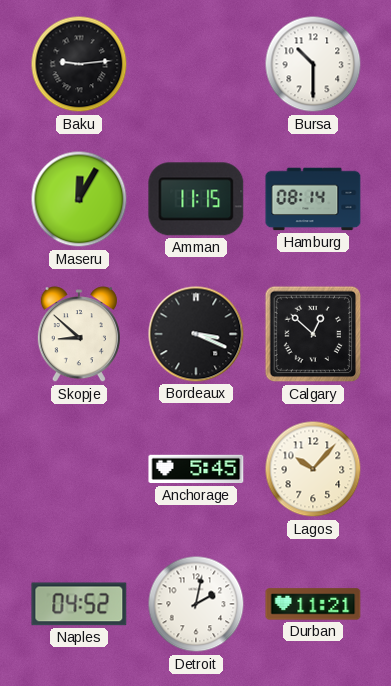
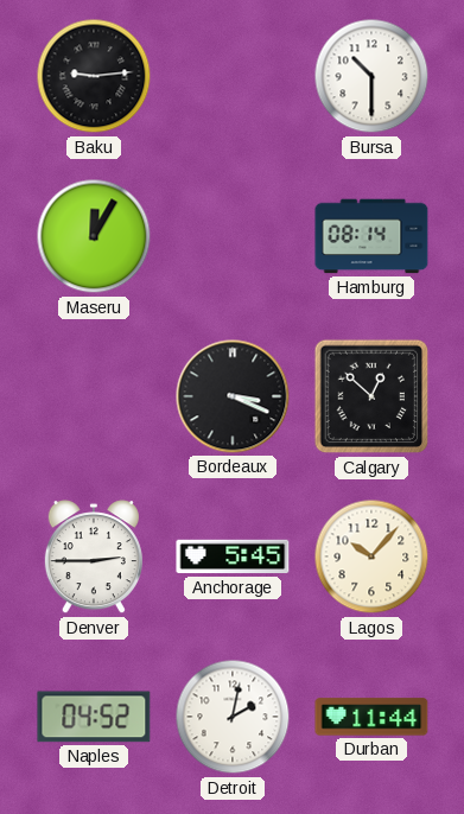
Amman: 11:15 -> none
Skopje: 8:52 -> none
Denver: none -> 2:45
Durban: 11:21 -> 11:44
